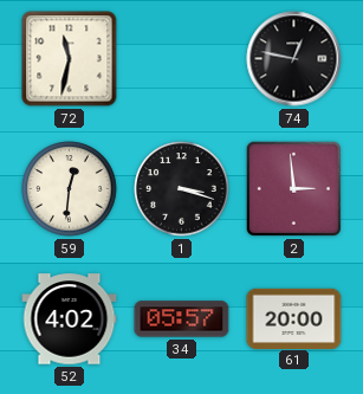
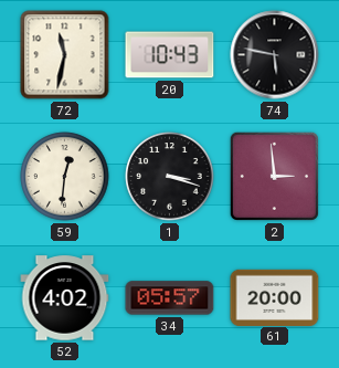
20: none -> 10:43
74: 12:47 -> 5:47
